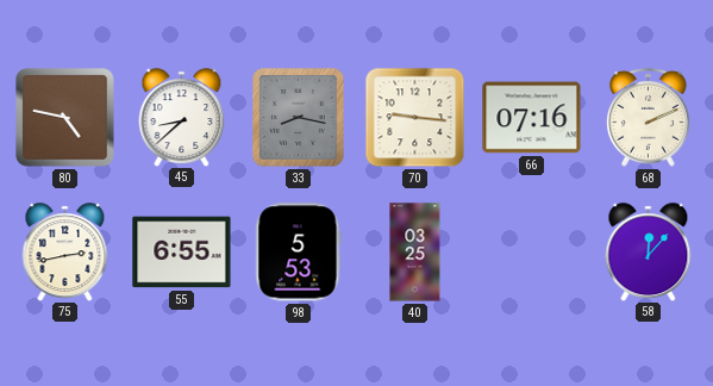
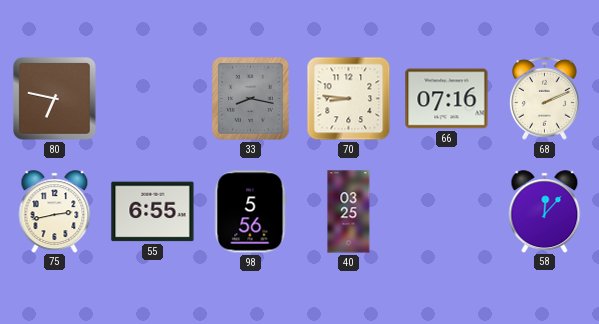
80: 4:47 -> 6:47
45: 8:38 -> none
70: 9:16 -> 8:46
98: 5:53 -> 5:56
